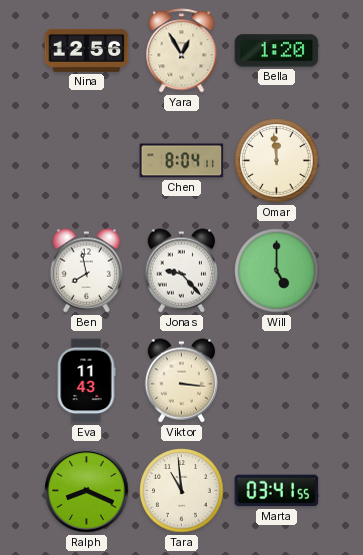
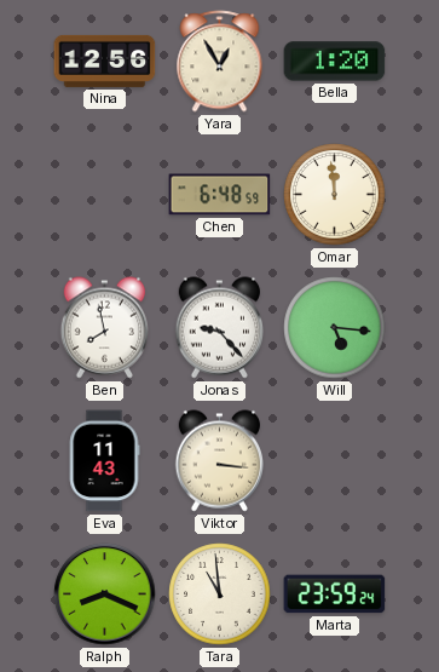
Chen: 8:04 -> 6:48
Will: 5:00 -> 5:16
Marta: 03:41 -> 23:59
